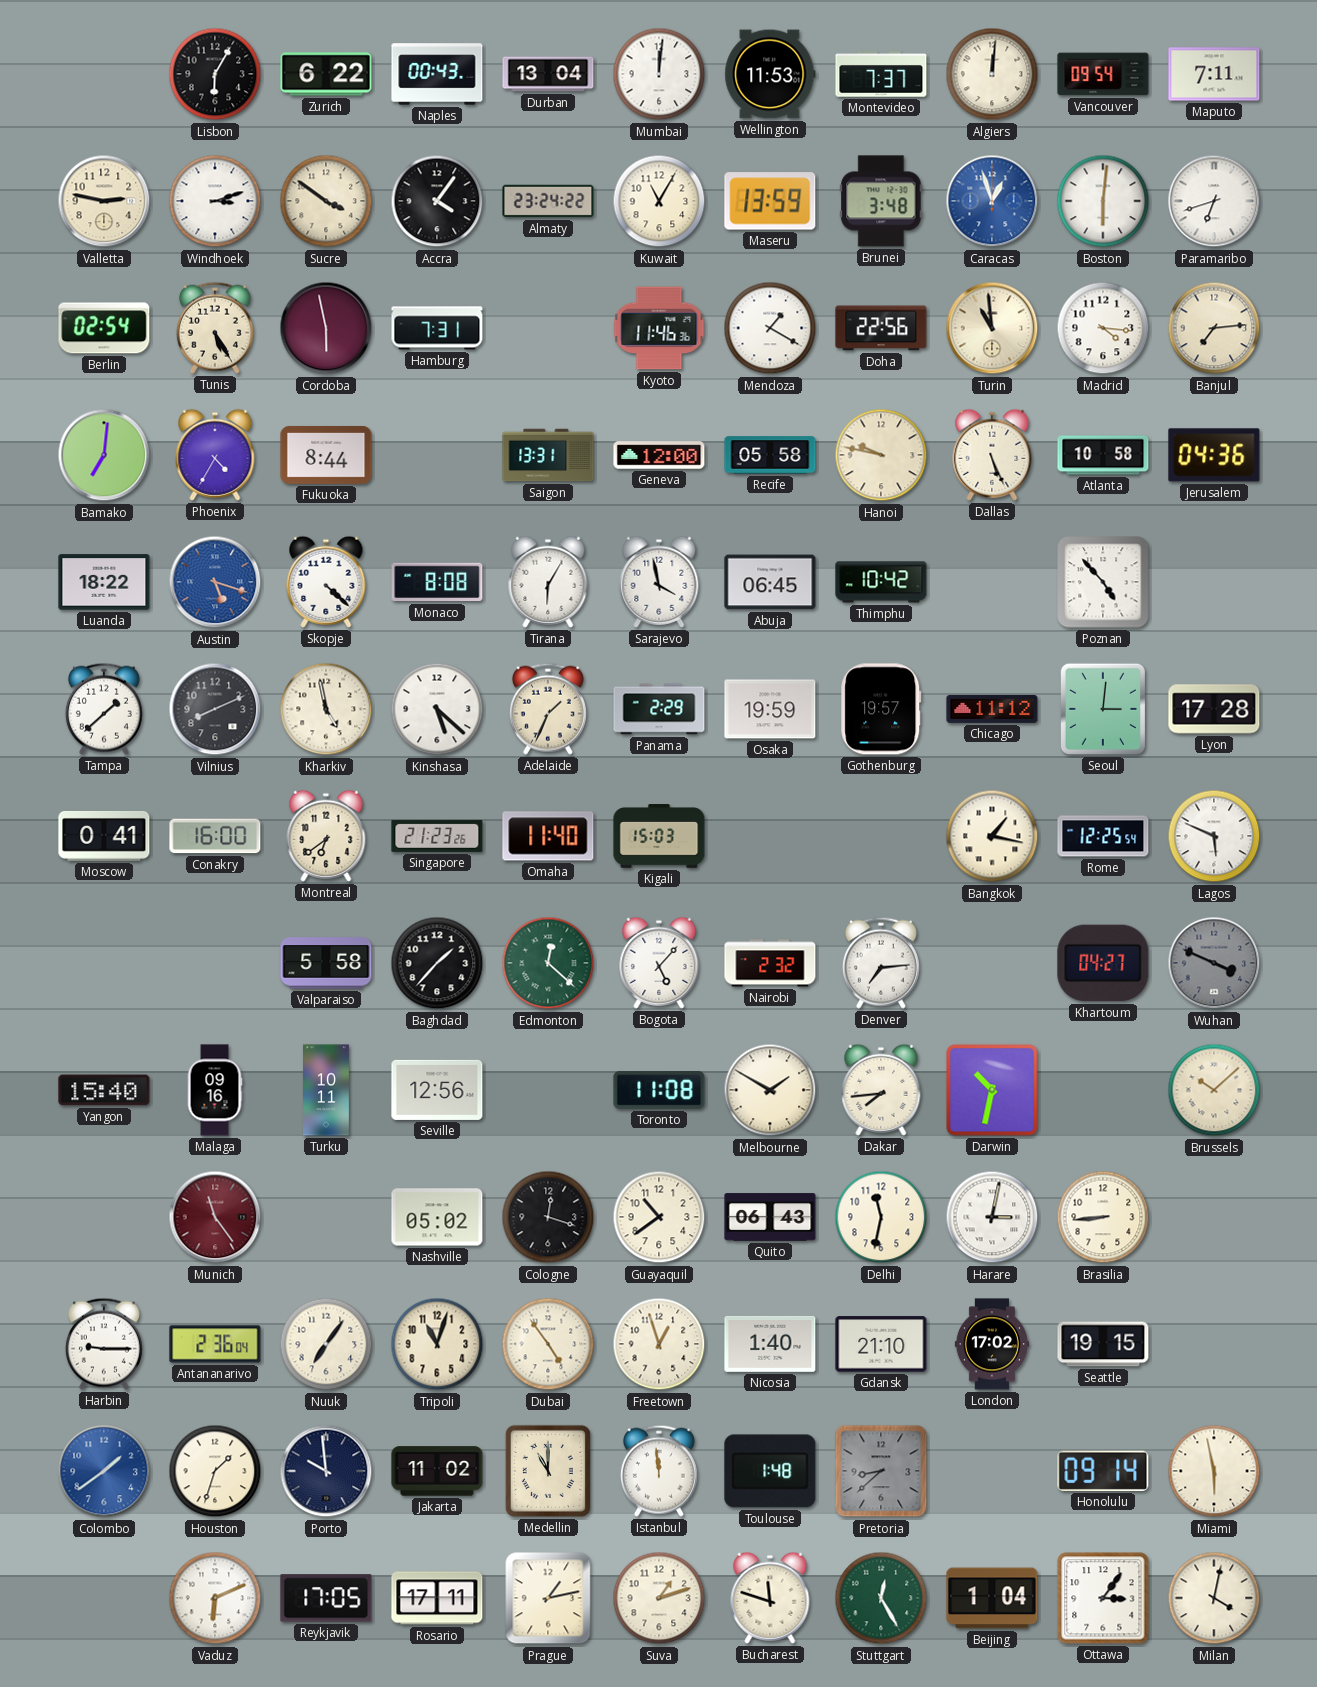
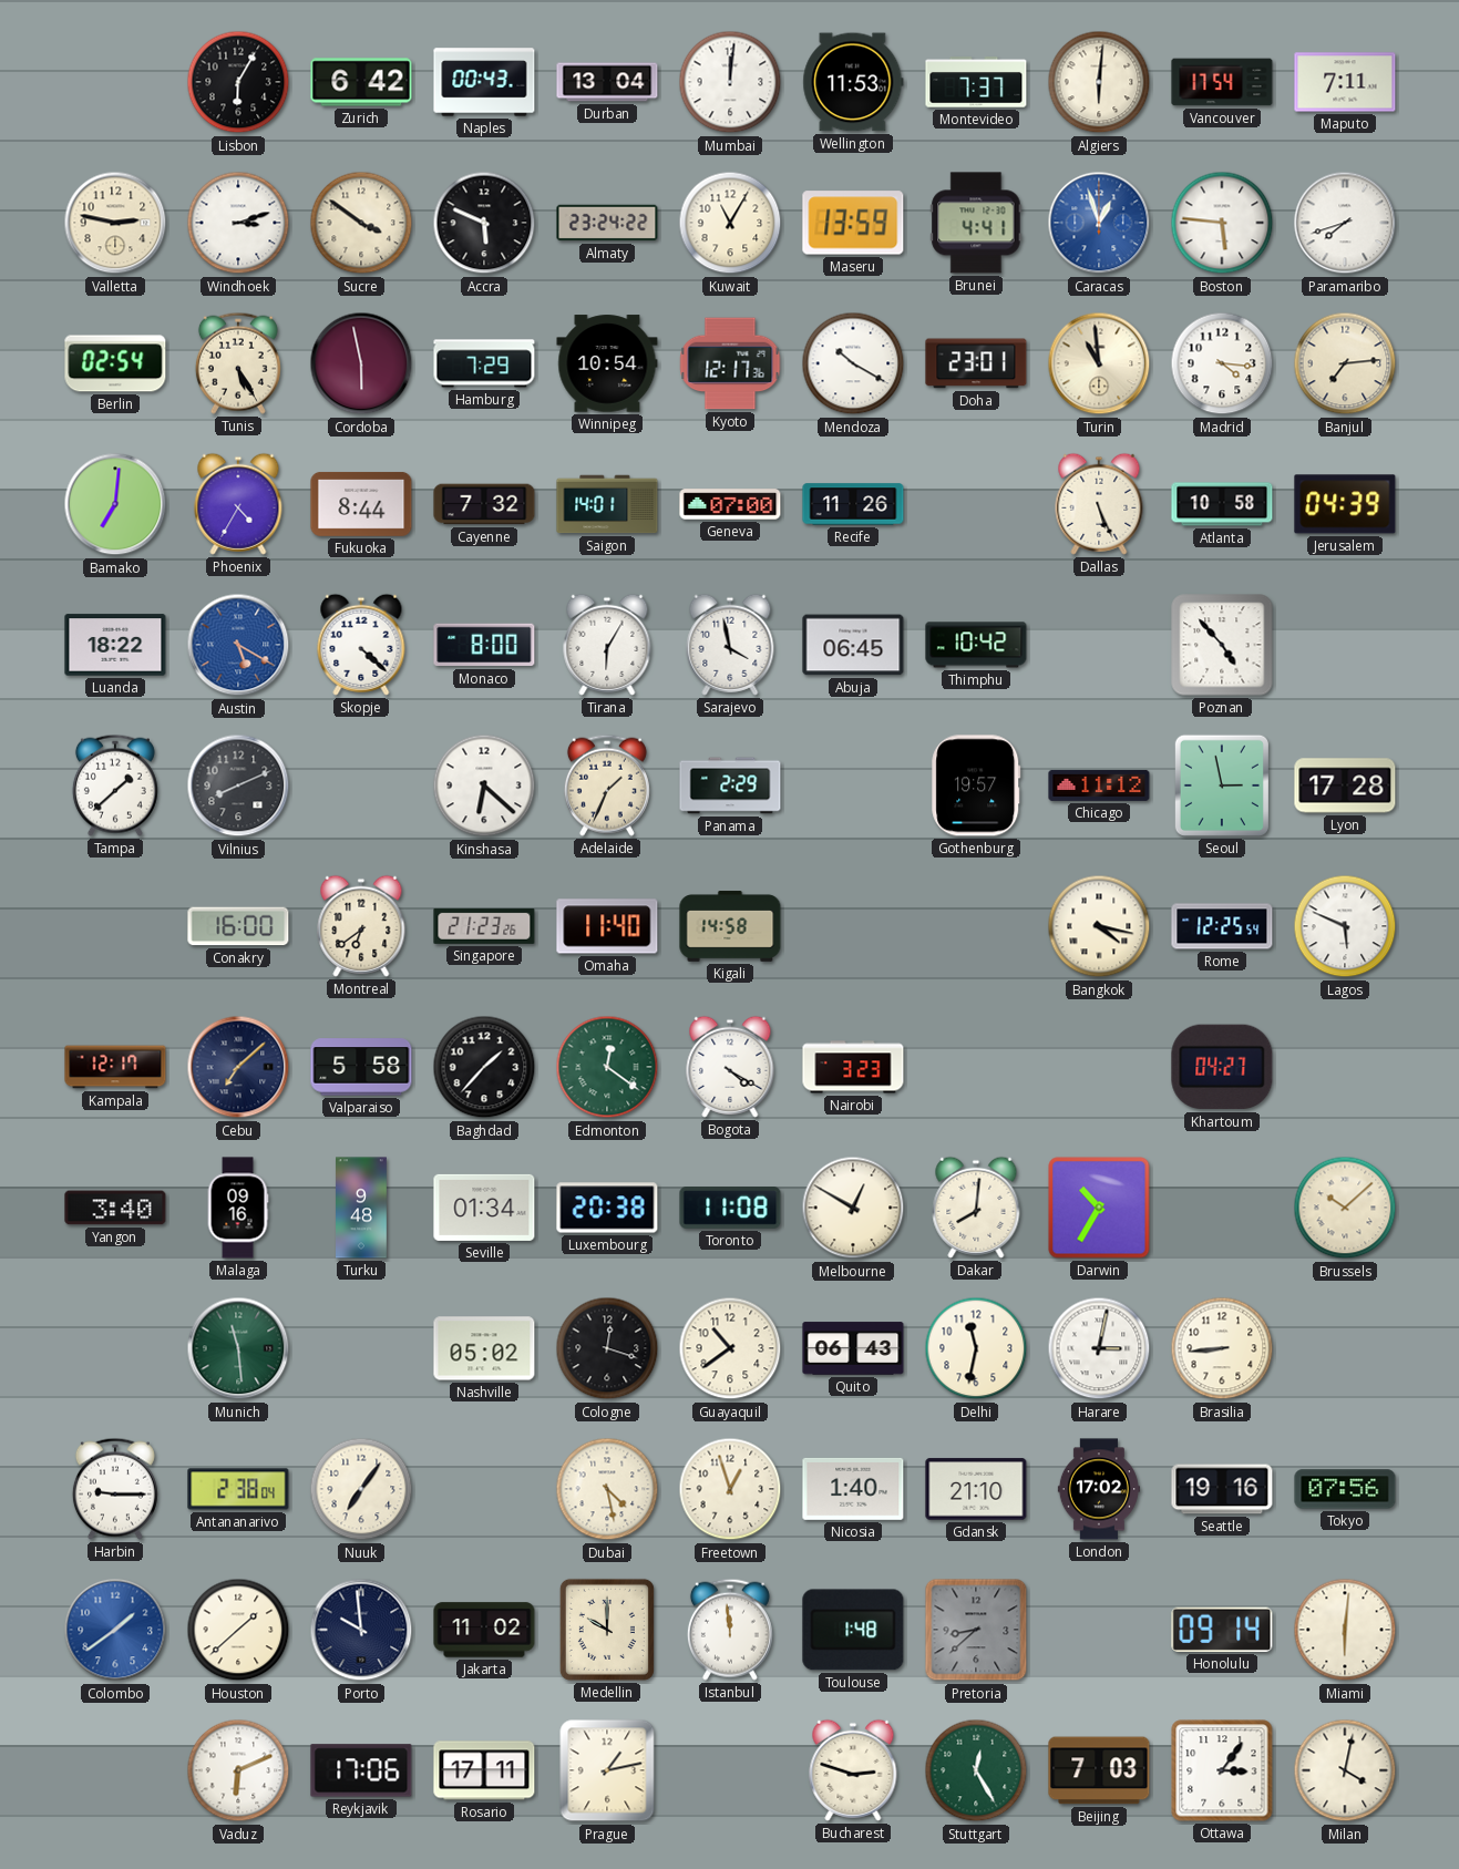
Zurich: 6:22 -> 6:42
Algiers: 12:01 -> 6:01
Vancouver: 09:54 -> 17:54
Accra: 4:06 -> 5:49
Brunei: 3:48 -> 4:41
Boston: 6:01 -> 5:46
Paramaribo: 6:42 -> 7:42
Hamburg: 7:31 -> 7:29
Winnipeg: none -> 10:54
Kyoto: 11:46 -> 12:17
Mendoza: 1:20 -> 10:20
Doha: 22:56 -> 23:01
Cayenne: none -> 7:32
Saigon: 13:31 -> 14:01
Geneva: 12:00 -> 07:00
Recife: 05:58 -> 11:26
Hanoi: 9:47 -> none
Jerusalem: 04:36 -> 04:39
Austin: 5:18 -> 5:20
Monaco: 8:08 -> 8:00
Kharkiv: 4:58 -> none
Kinshasa: 5:22 -> 6:22
Osaka: 19:59 -> none
Seoul: 3:01 -> 2:58
Moscow: 0:41 -> none
Kigali: 15:03 -> 14:58
Bangkok: 1:17 -> 4:17
Kampala: none -> 12:17
Cebu: none -> 7:08
Edmonton: 12:22 -> 12:21
Bogota: 5:07 -> 4:20
Nairobi: 2:32 -> 3:23
Denver: 7:14 -> none
Wuhan: 3:49 -> none
Yangon: 15:40 -> 3:40
Turku: 10:11 -> 9:48
Seville: 12:56 -> 01:34
Luxembourg: none -> 20:38
Melbourne: 1:50 -> 12:50
Dakar: 7:44 -> 8:01
Darwin: 10:32 -> 10:35
Munich: 11:24 -> 11:29
Munich dial: burgundy -> green
Antananarivo: 2:36 -> 2:38
Tripoli: 11:03 -> none
Dubai: 4:54 -> 4:28
Seattle: 19:15 -> 19:16
Tokyo: none -> 07:56
Houston: 1:33 -> 1:38
Medellin: 11:00 -> 10:00
Miami: 5:58 -> 6:01
Reykjavik: 17:05 -> 17:06
Suva: 1:12 -> none
Bucharest: 11:48 -> 2:48
Beijing: 1:04 -> 7:03
